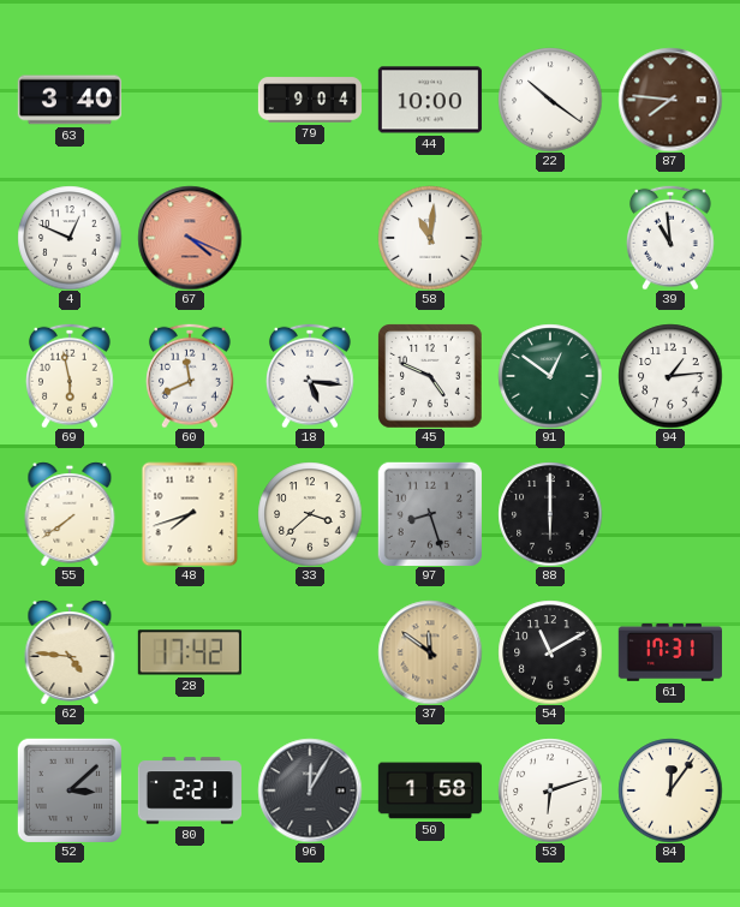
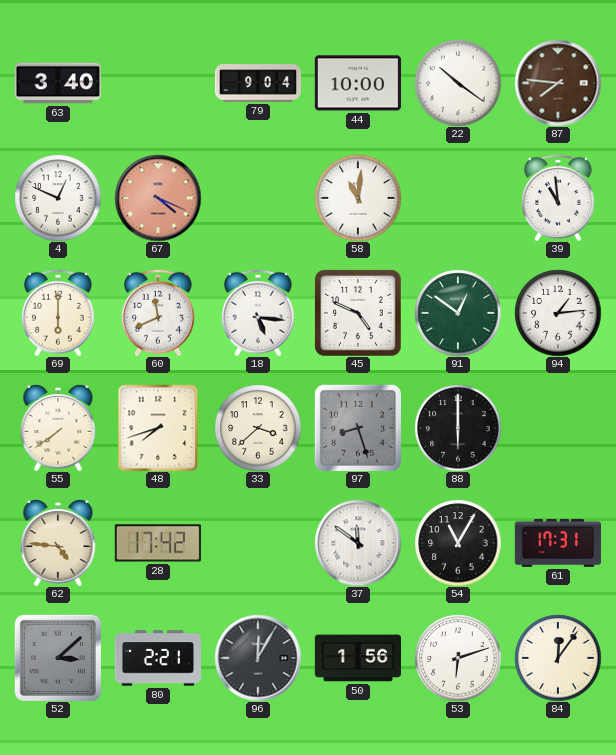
69: 5:58 -> 6:00
37 dial: champagne -> white
54: 11:10 -> 11:05
50: 1:58 -> 1:56
